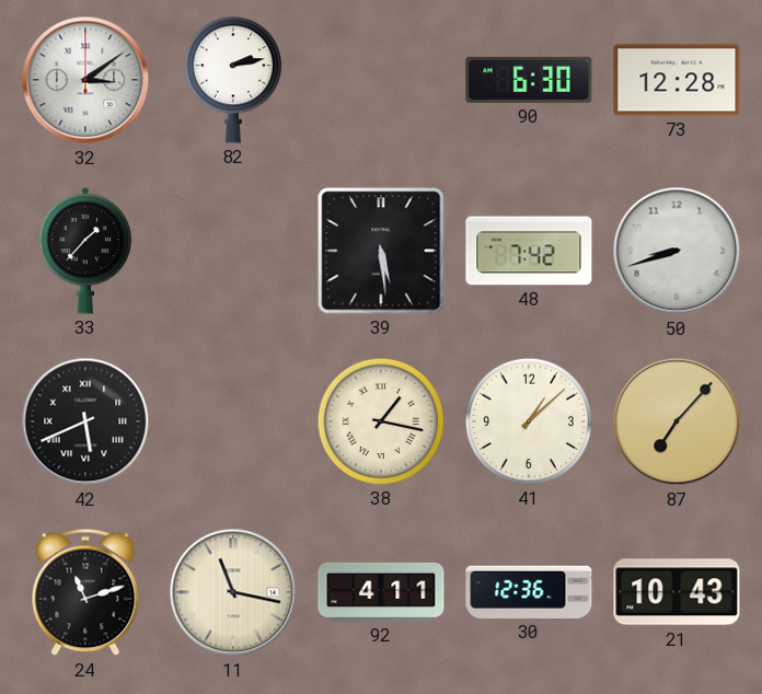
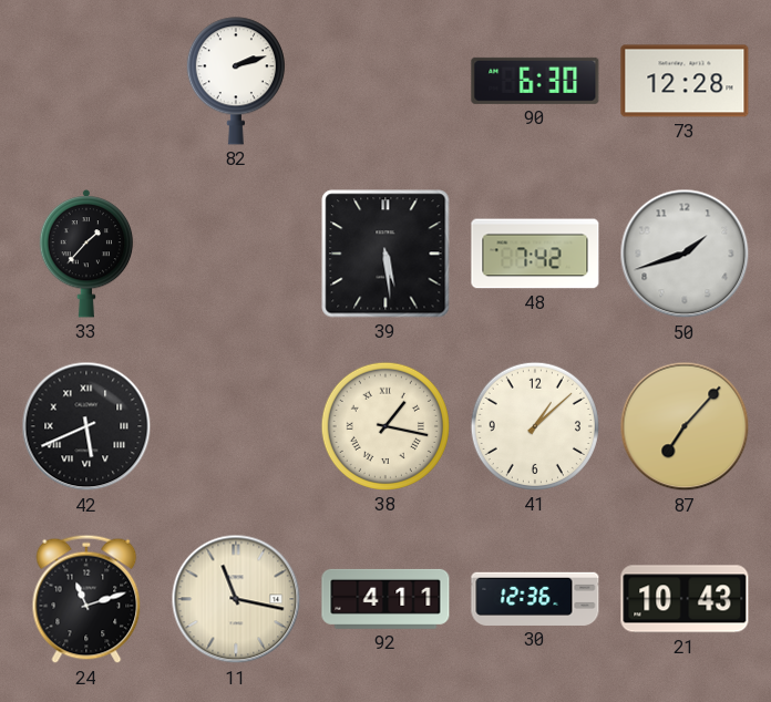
32: 3:09 -> none
82: 2:13 -> 2:12
50: 8:42 -> 1:42
